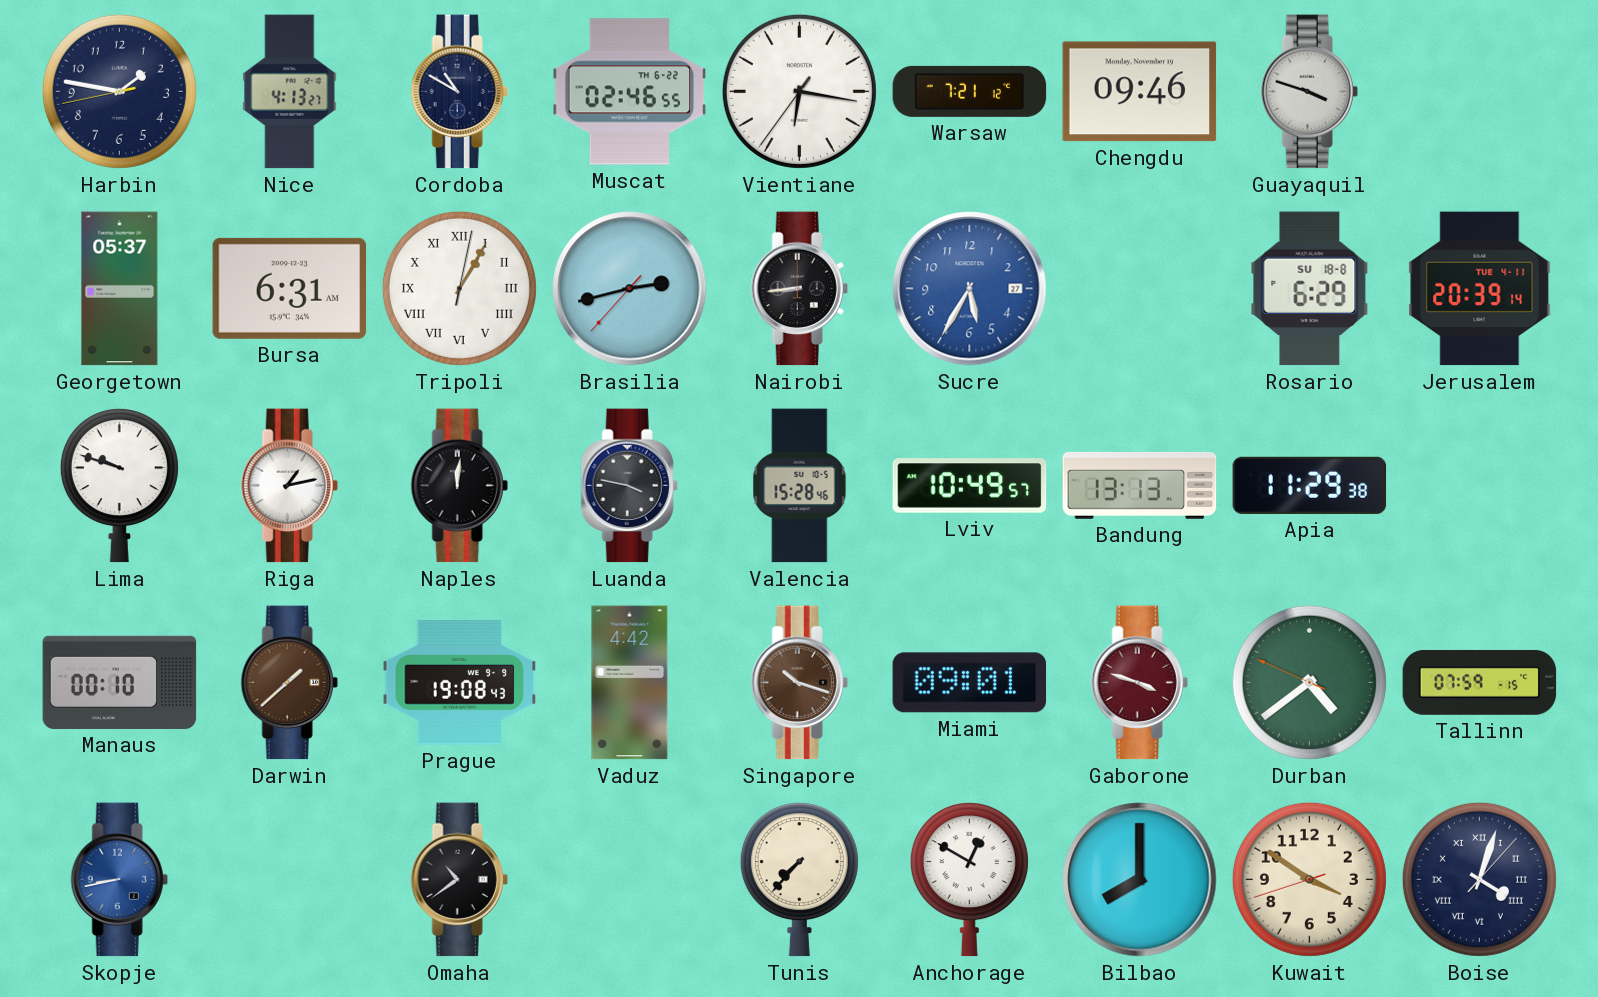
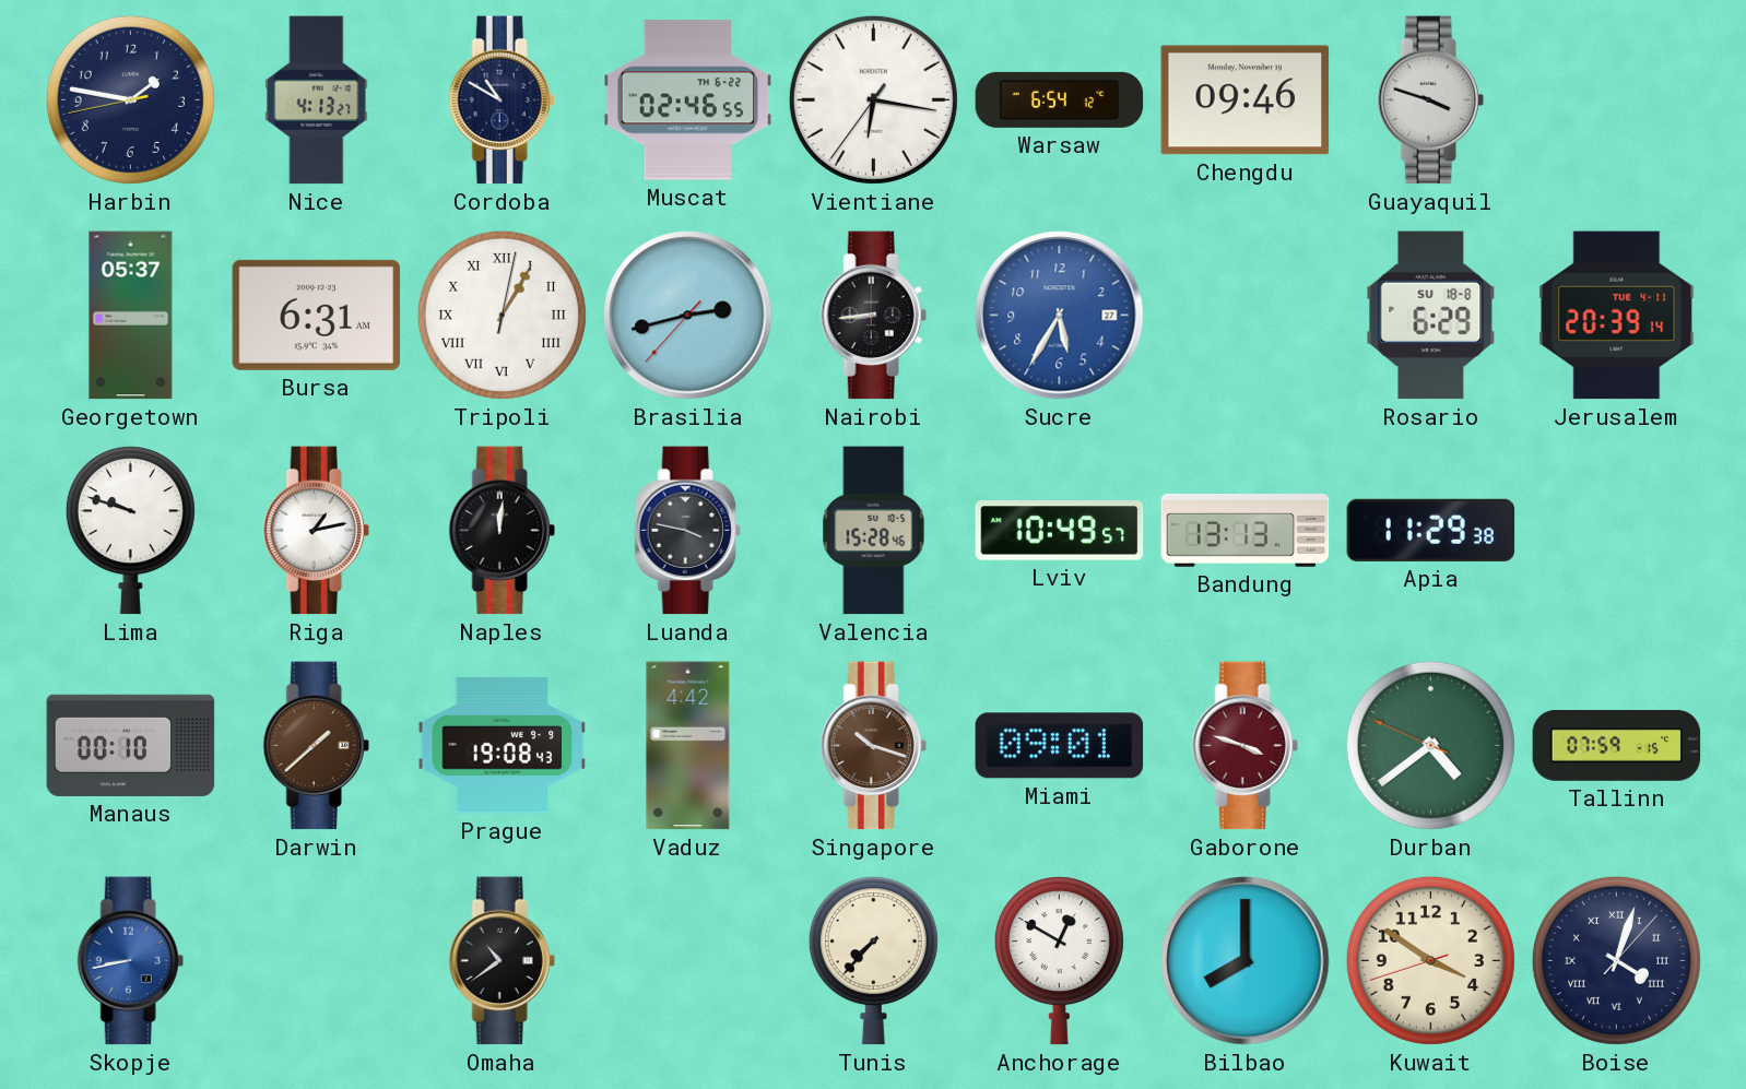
Warsaw: 7:21 -> 6:54
